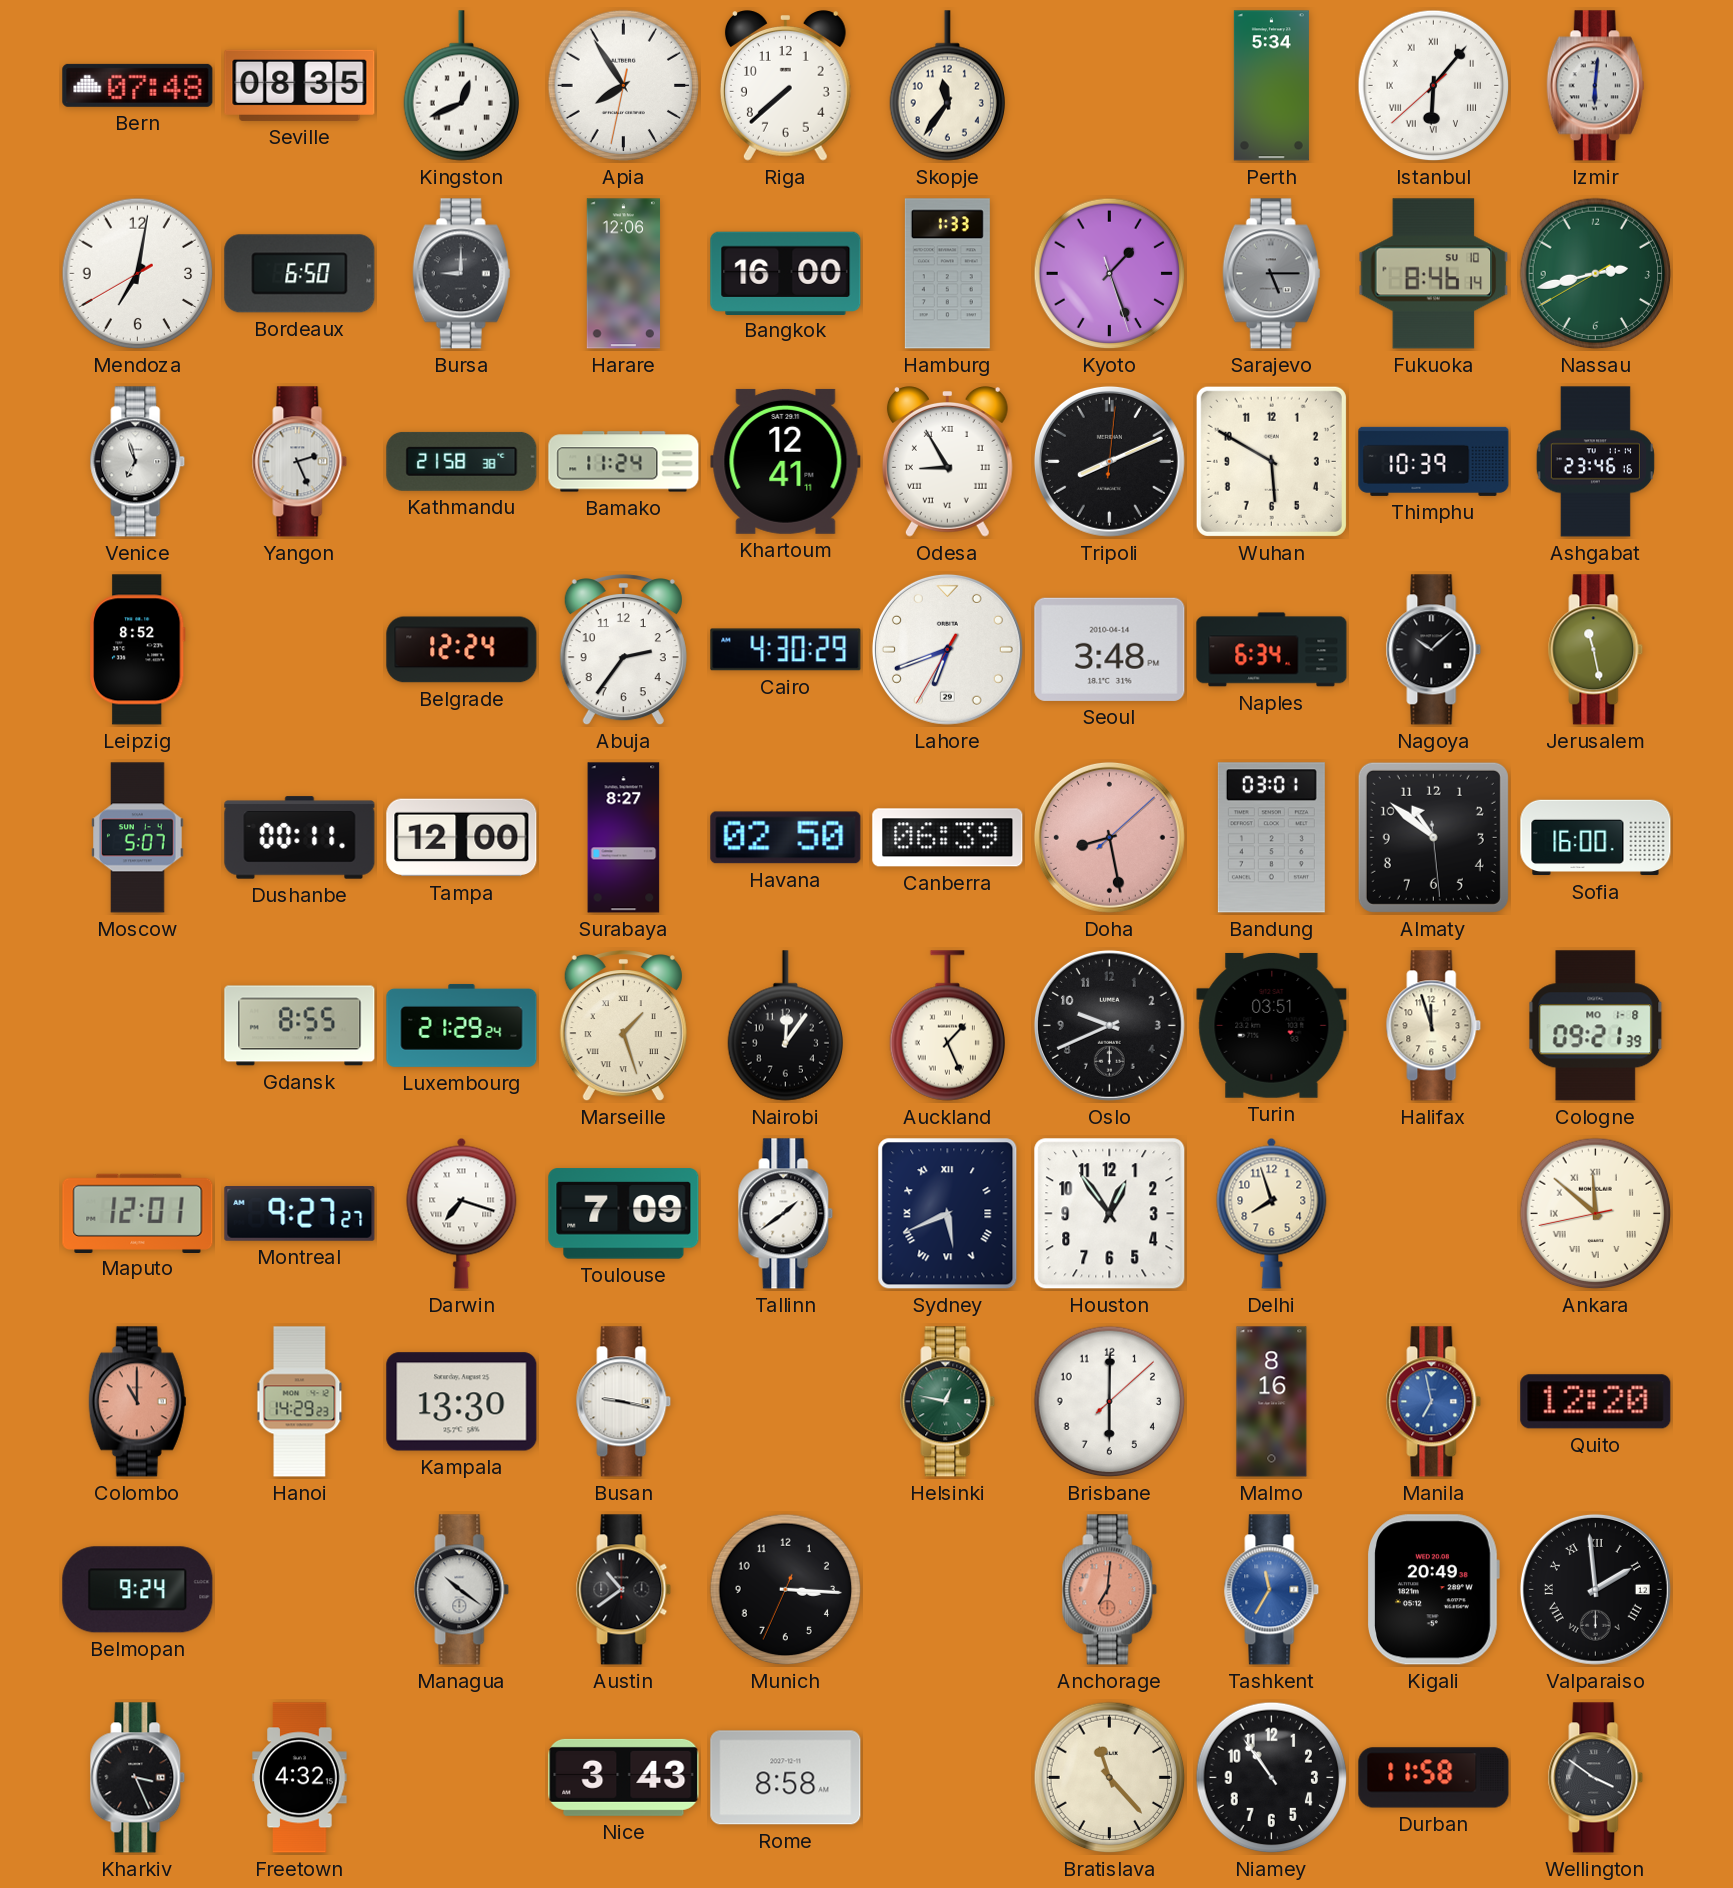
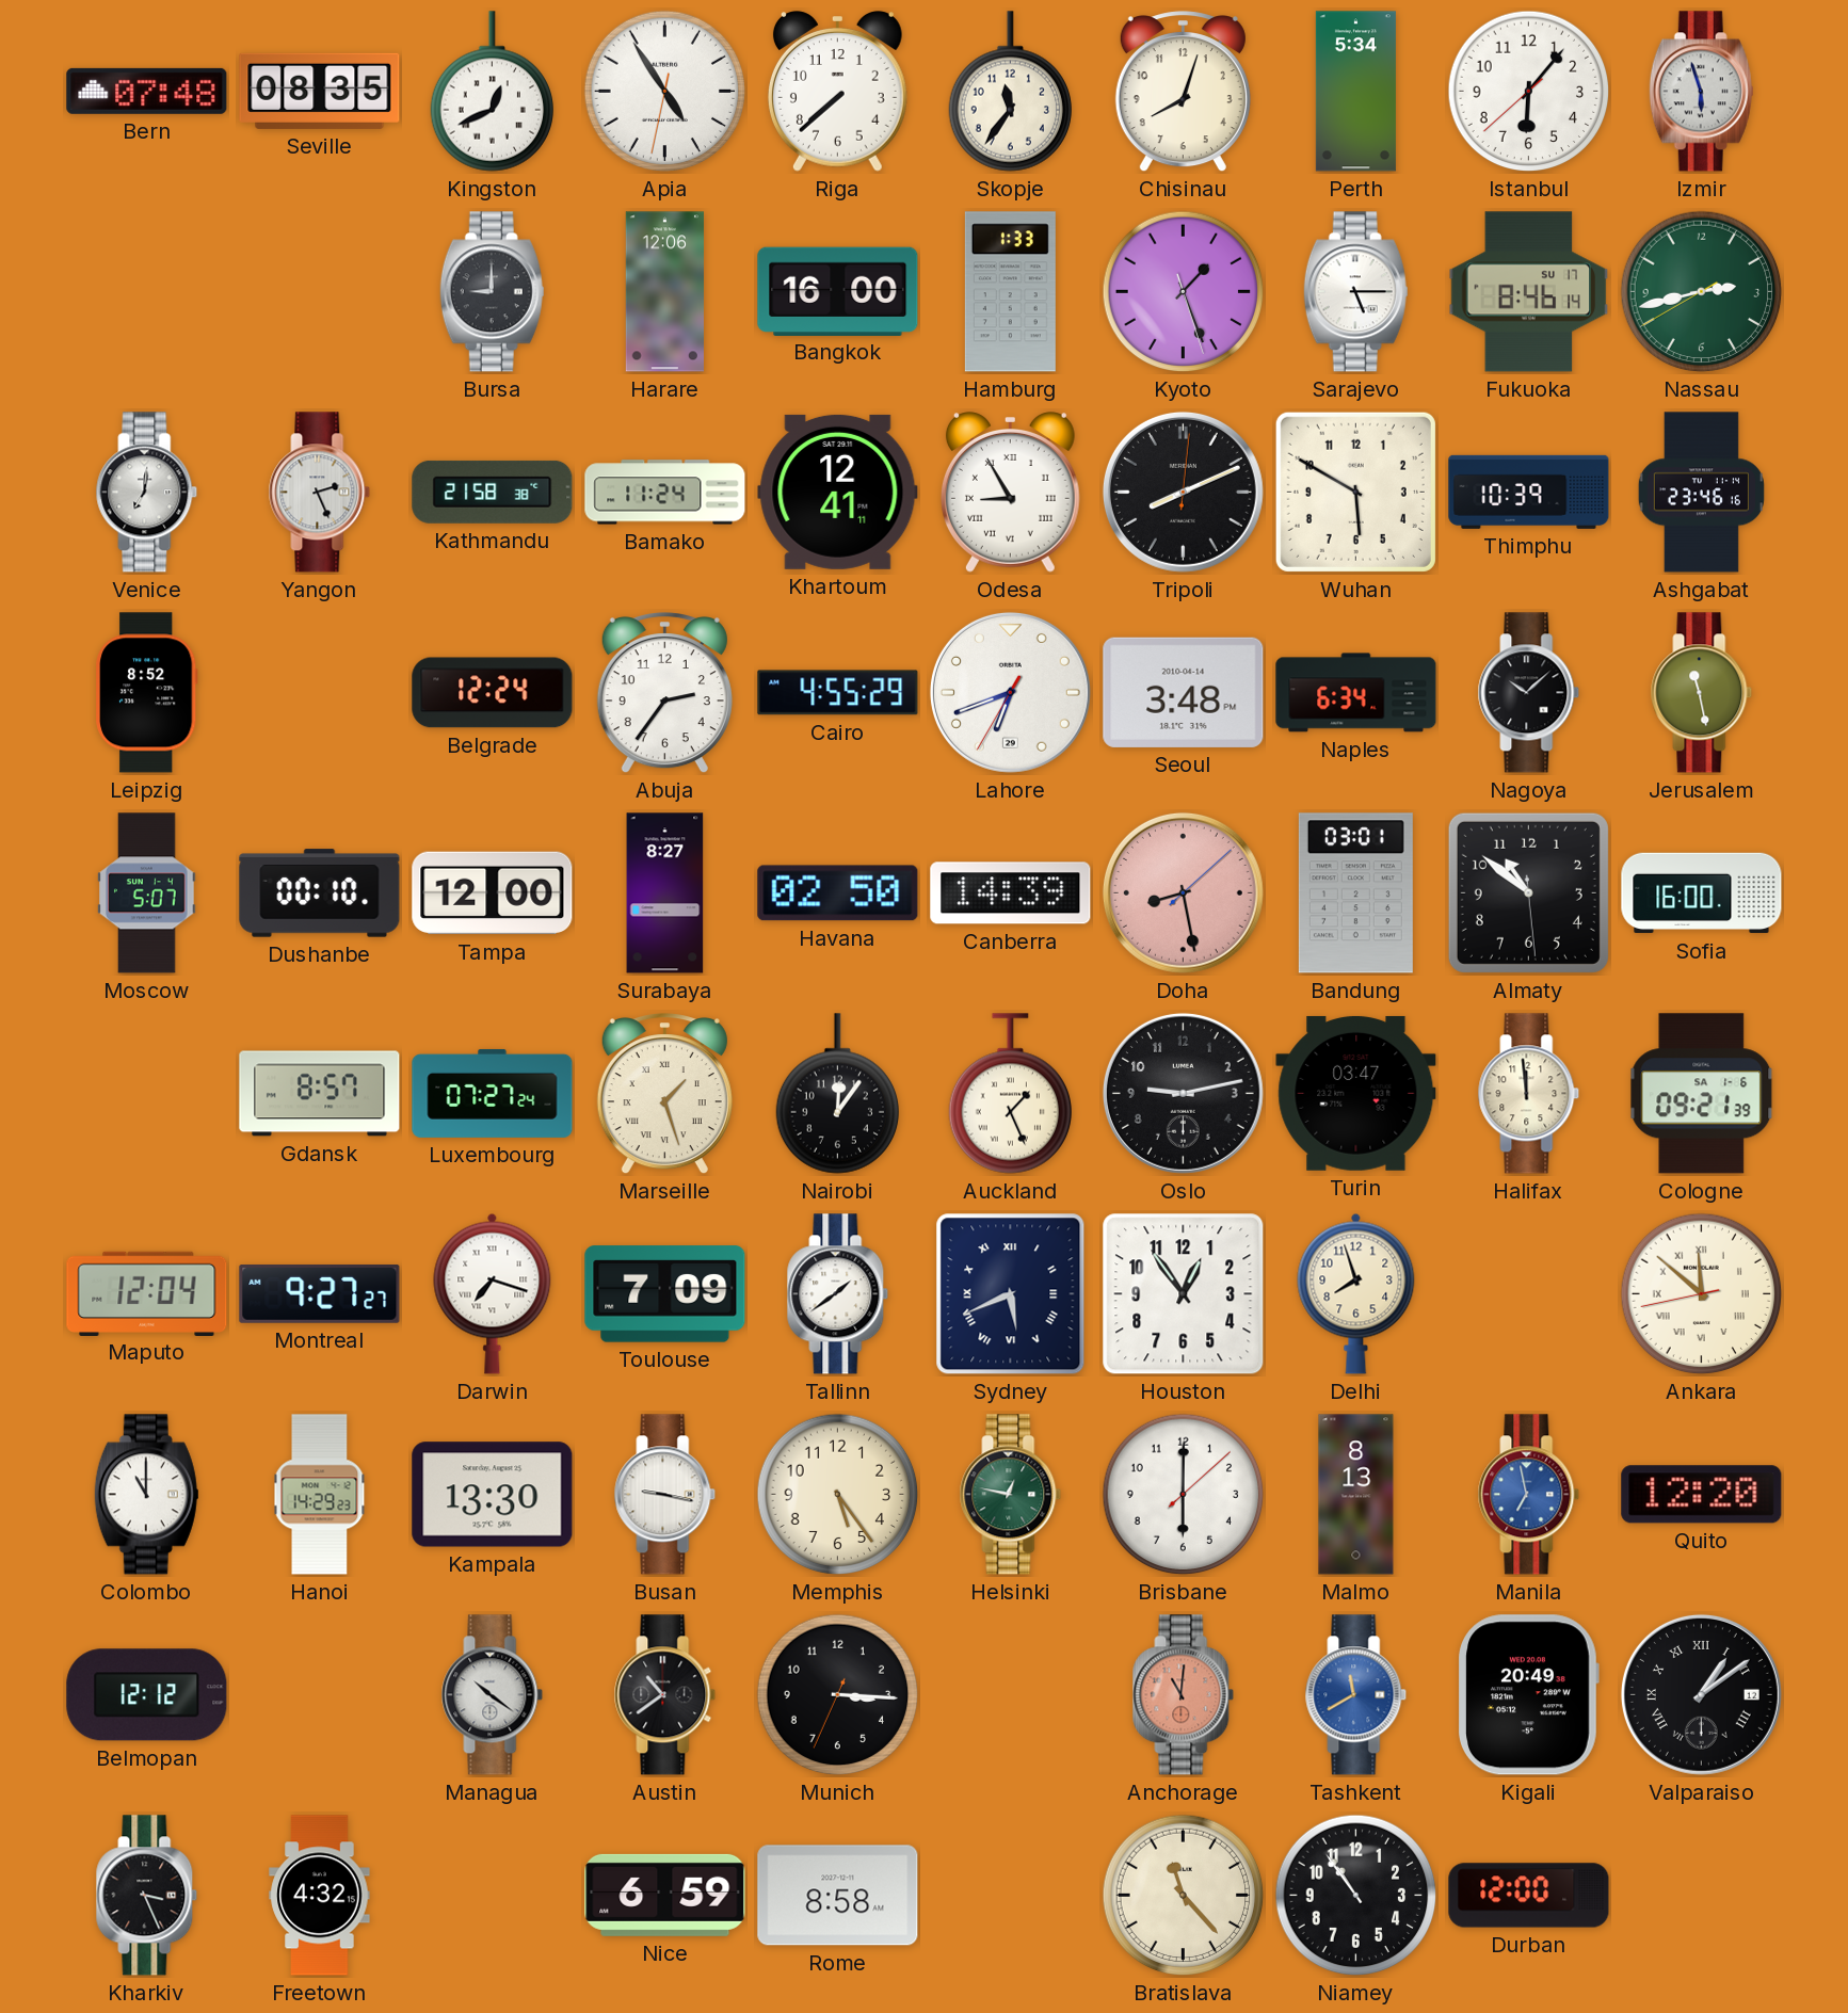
Apia: 7:54 -> 4:54
Chisinau: none -> 8:03
Istanbul numerals: Roman -> Arabic
Izmir: 6:01 -> 5:57
Mendoza: 7:01 -> none
Bordeaux: 6:50 -> none
Sarajevo dial: grey -> white
Fukuoka date: SU 10 -> SU 17
Venice: 6:57 -> 7:01
Cairo: 4:30 -> 4:55
Dushanbe: 00:11 -> 00:10
Canberra: 06:39 -> 14:39
Gdansk: 8:55 -> 8:57
Luxembourg: 21:29 -> 07:27
Oslo: 9:41 -> 9:13
Turin: 03:51 -> 03:47
Halifax: 11:57 -> 11:59
Cologne date: MO 1-8 -> SA 1-6
Maputo: 12:01 -> 12:04
Colombo dial: salmon -> white
Memphis: none -> 5:24
Malmo: 8:16 -> 8:13
Belmopan: 9:24 -> 12:12
Anchorage: 7:01 -> 11:01
Tashkent: 11:35 -> 11:40
Valparaiso: 1:59 -> 1:09
Nice: 3:43 -> 6:59
Durban: 11:58 -> 12:00
Wellington: 3:51 -> none
